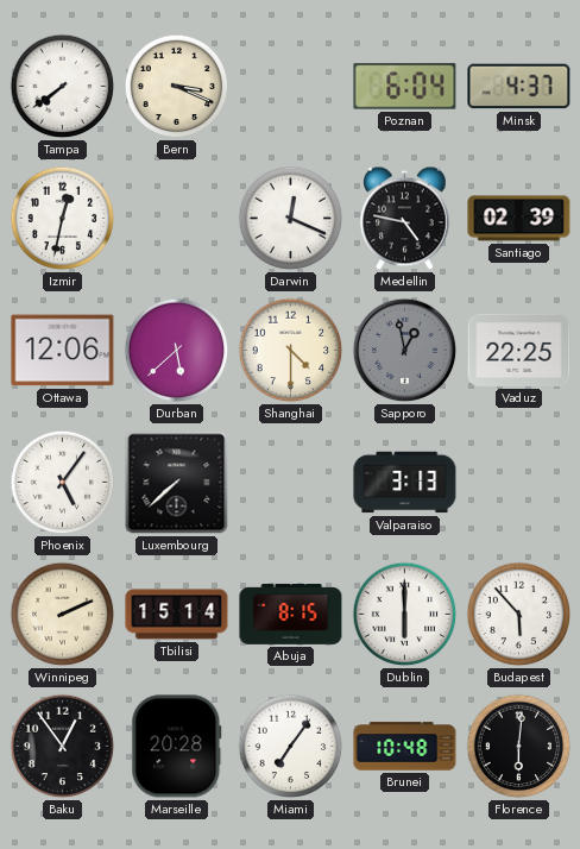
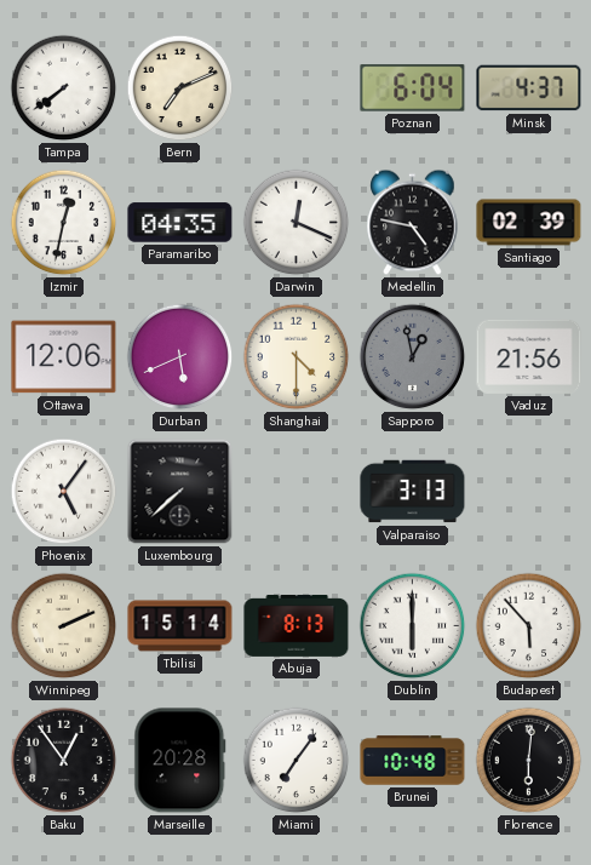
Bern: 3:19 -> 7:11
Paramaribo: none -> 04:35
Durban: 5:38 -> 5:41
Vaduz: 22:25 -> 21:56
Abuja: 8:15 -> 8:13
